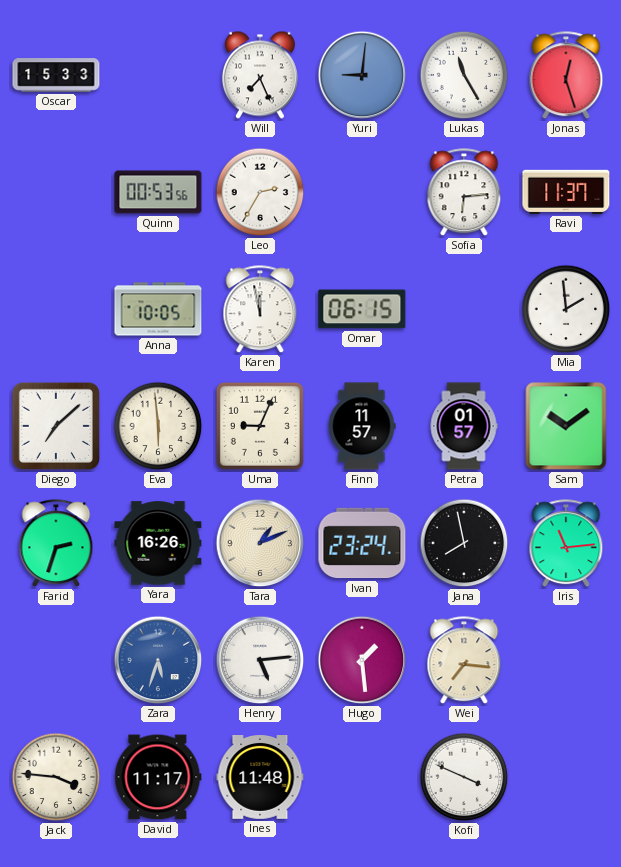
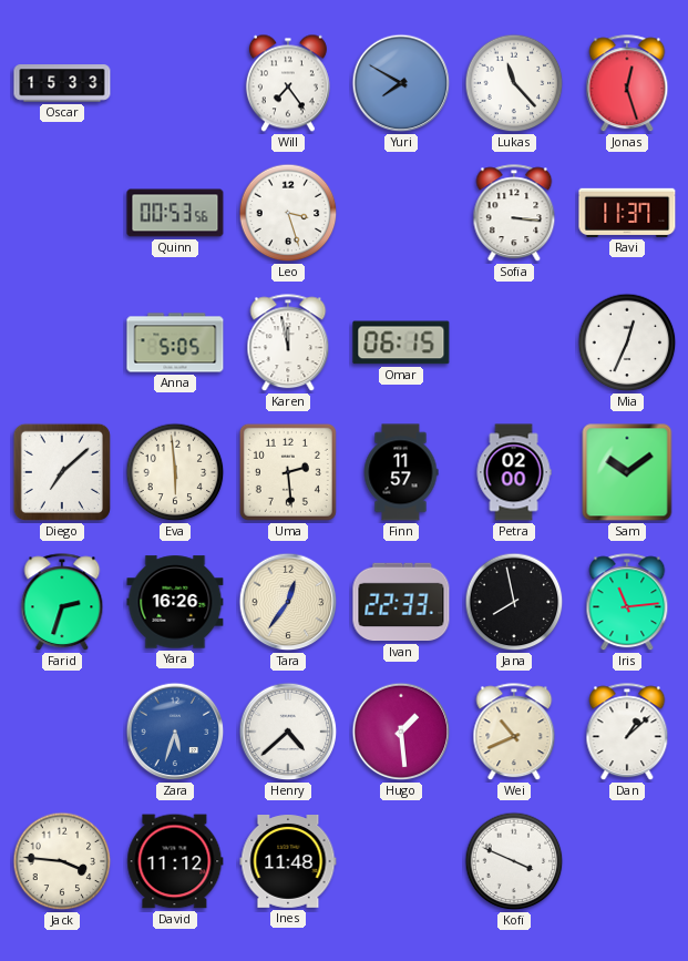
Will: 7:26 -> 7:24
Yuri: 9:01 -> 7:50
Lukas: 11:25 -> 11:23
Leo: 2:35 -> 3:27
Sofia: 6:14 -> 3:16
Anna: 10:05 -> 5:05
Mia: 1:59 -> 12:34
Uma: 9:04 -> 2:29
Petra: 01:57 -> 02:00
Tara: 1:11 -> 12:36
Ivan: 23:24 -> 22:33
Henry: 5:14 -> 4:38
Wei: 7:16 -> 10:41
Dan: none -> 1:08
David: 11:17 -> 11:12
